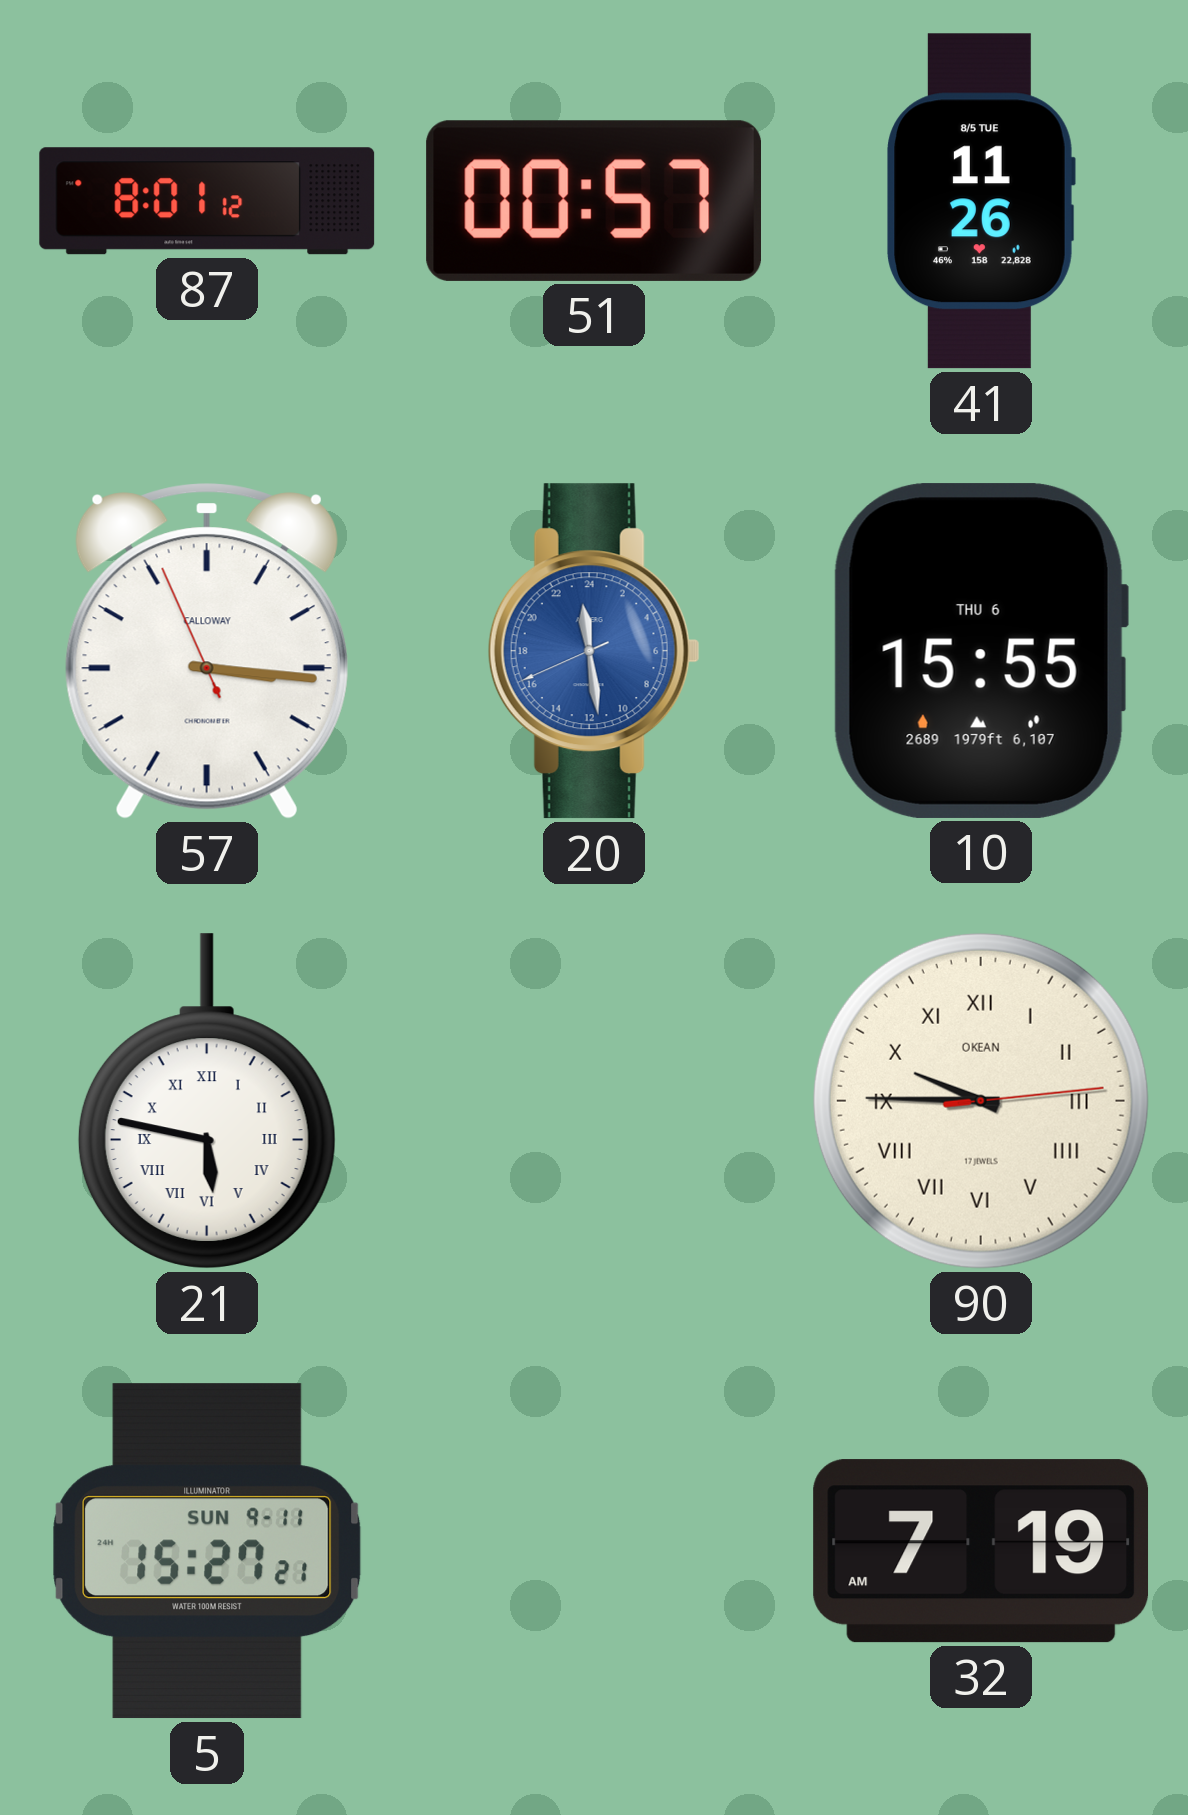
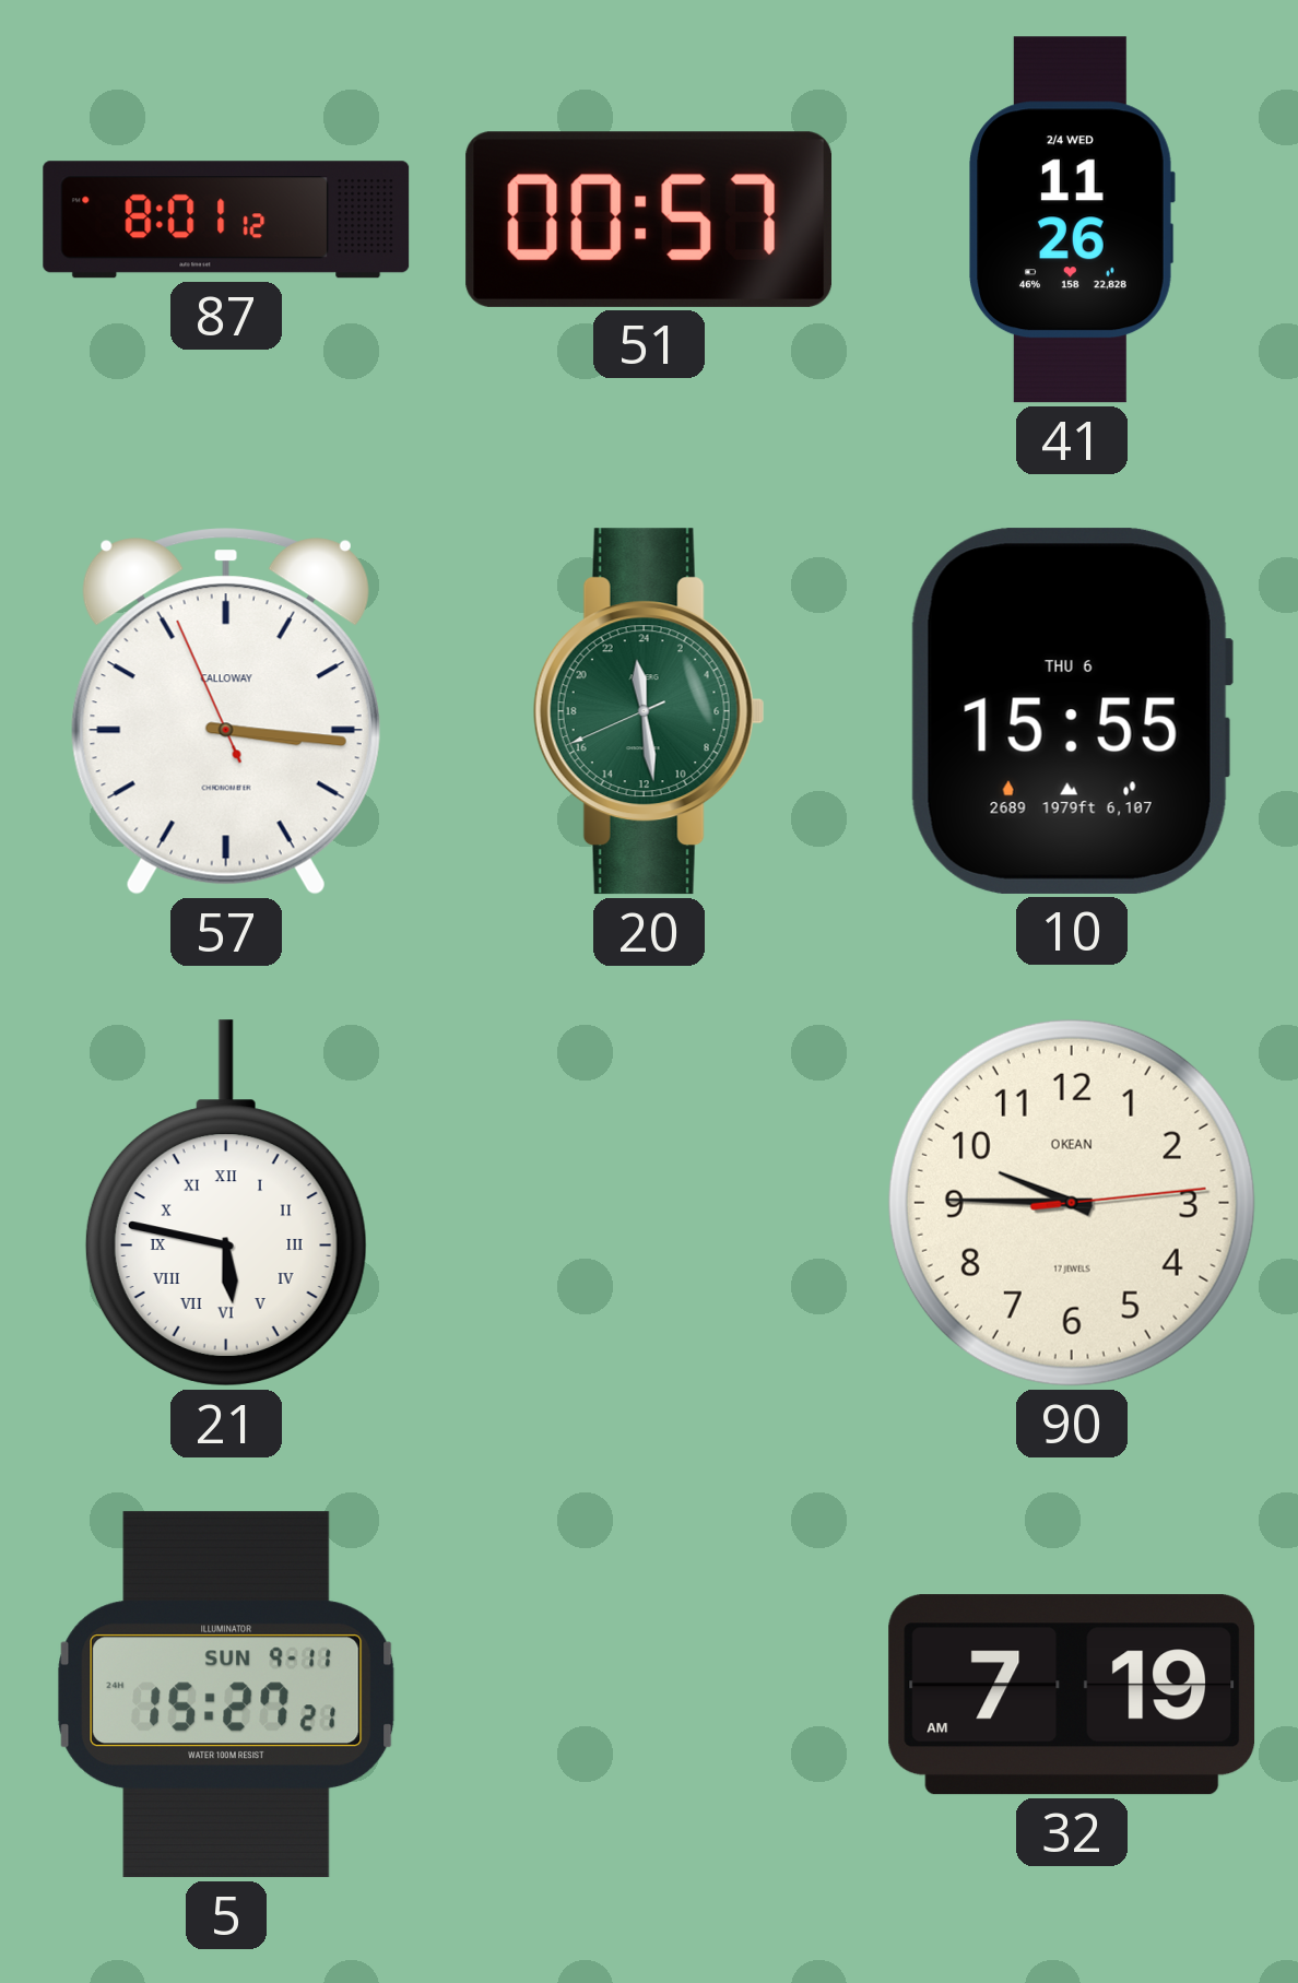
41 date: 8/5 TUE -> 2/4 WED
20 dial: blue -> green
90 numerals: Roman -> Arabic
